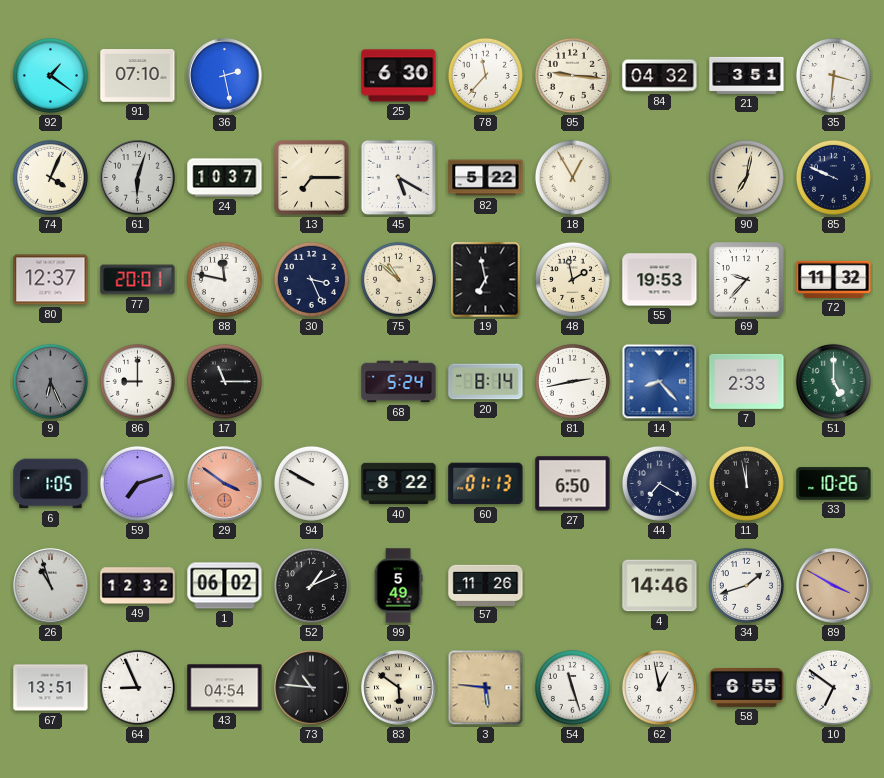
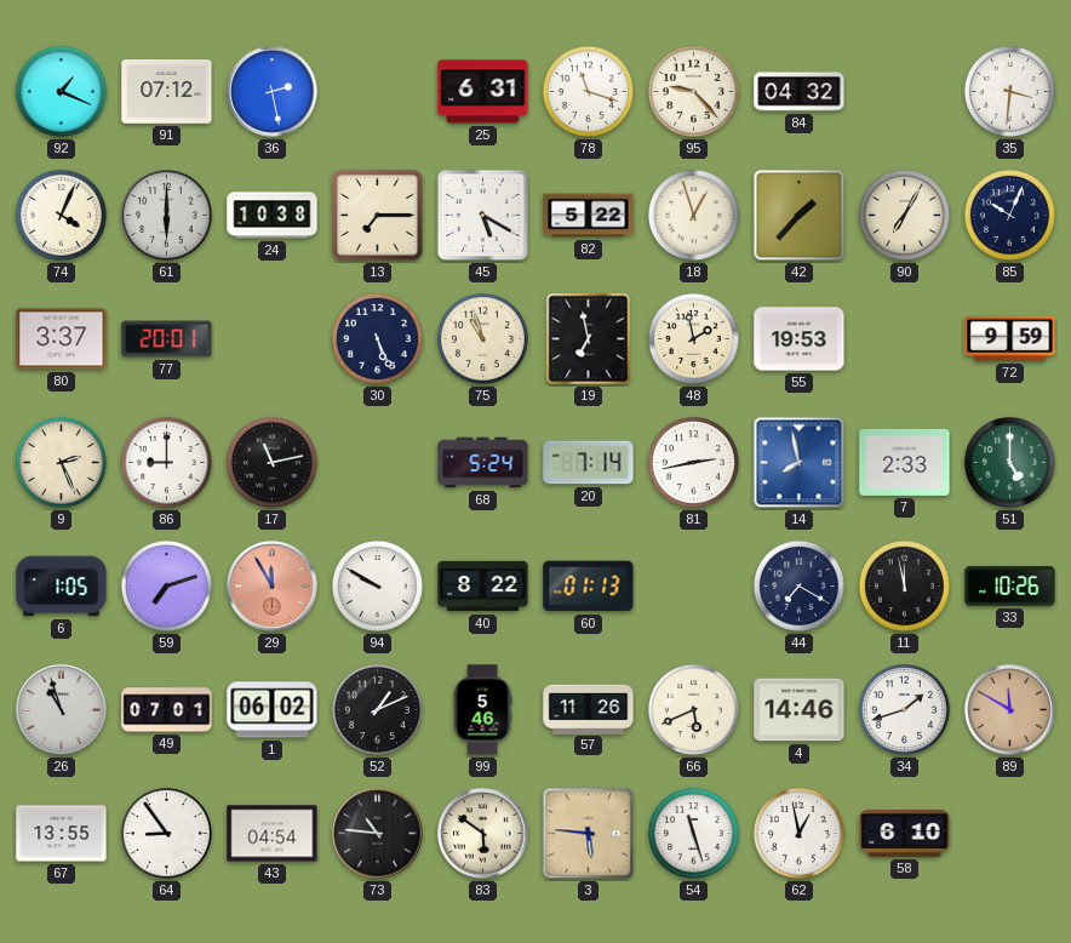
92: 1:21 -> 1:19
91: 07:10 -> 07:12
25: 6:30 -> 6:31
78: 11:37 -> 11:18
95: 9:16 -> 9:23
21: 3:51 -> none
61: 6:03 -> 6:00
24: 10:37 -> 10:38
18: 12:55 -> 12:57
42: none -> 1:37
90: 7:02 -> 7:05
85: 9:49 -> 10:04
80: 12:37 -> 3:37
88: 11:47 -> none
30: 3:26 -> 5:26
75: 10:52 -> 10:57
69: 9:37 -> none
72: 11:32 -> 9:59
9: 6:26 -> 2:26
9 dial: grey -> cream
17: 11:15 -> 11:13
20: 8:14 -> 7:14
14: 8:23 -> 7:58
29: 3:51 -> 11:55
27: 6:50 -> none
49: 12:32 -> 07:01
99: 5:49 -> 5:46
66: none -> 5:41
89: 3:50 -> 11:50
67: 13:51 -> 13:55
64: 8:56 -> 8:54
58: 6:55 -> 6:10
10: 6:51 -> none
